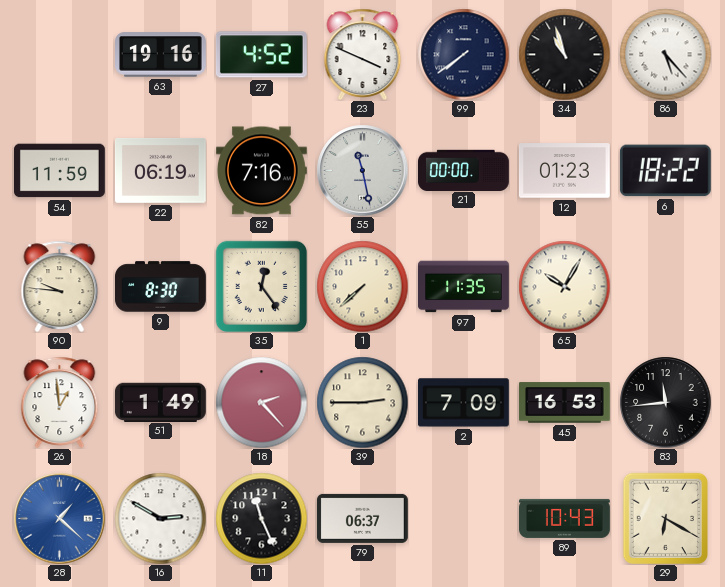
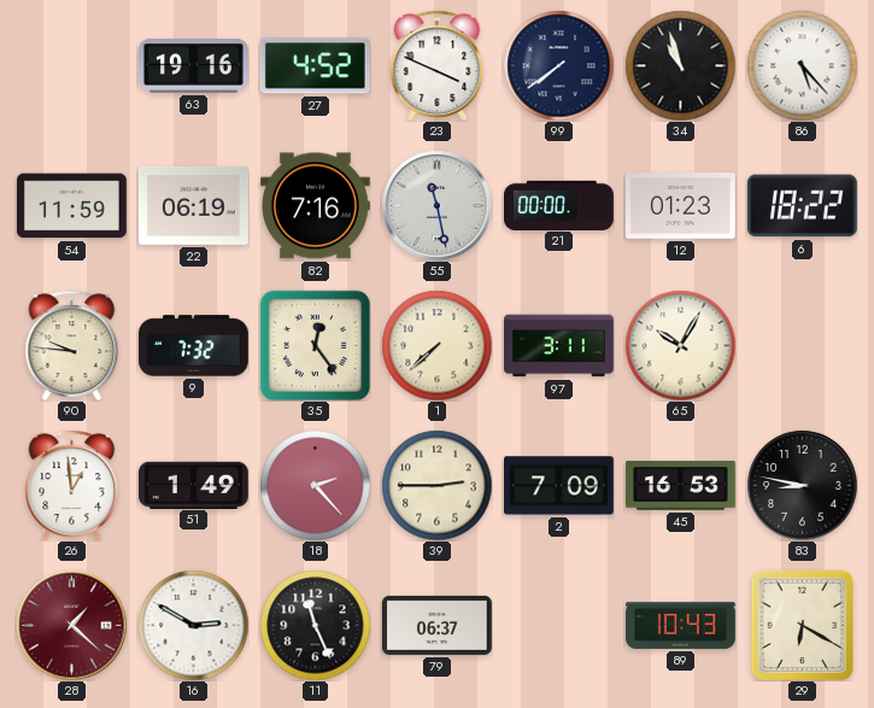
9: 8:30 -> 7:32
97: 11:35 -> 3:11
83: 11:44 -> 8:47
28 dial: blue -> burgundy
